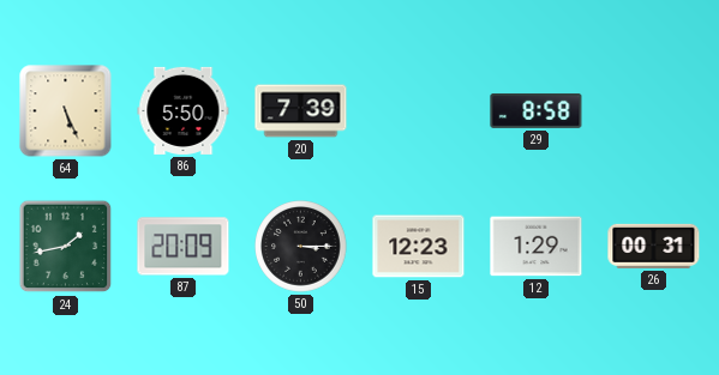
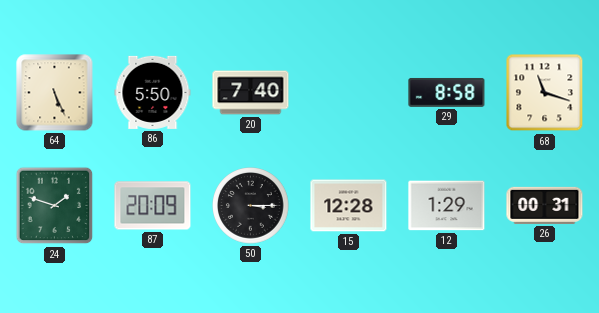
20: 7:39 -> 7:40
68: none -> 11:18
24: 1:43 -> 1:48
15: 12:23 -> 12:28
